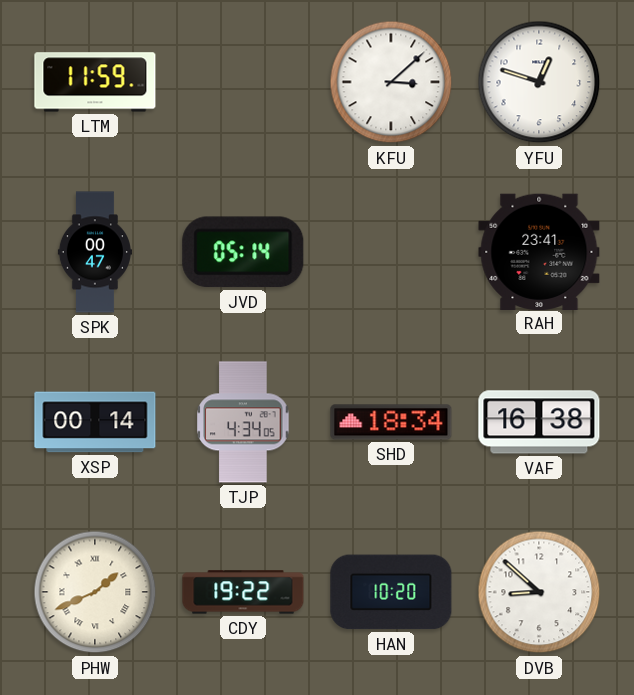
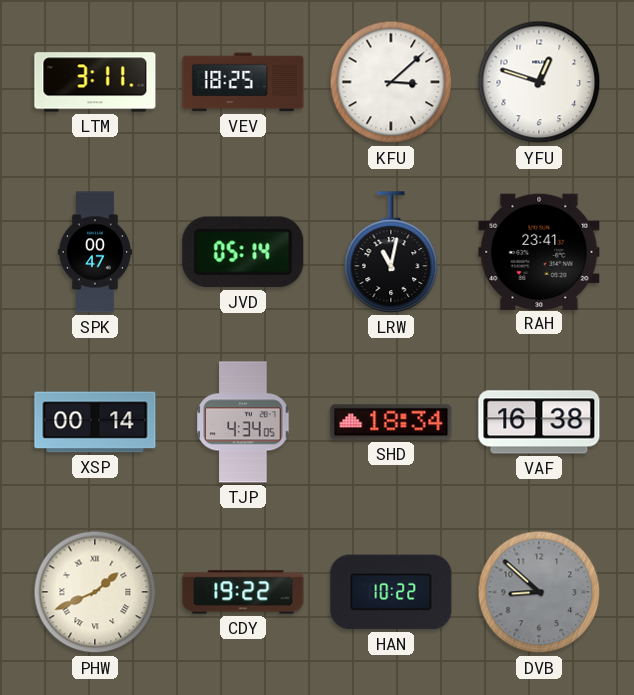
LTM: 11:59 -> 3:11
VEV: none -> 18:25
LRW: none -> 11:02
HAN: 10:20 -> 10:22
DVB dial: white -> grey
